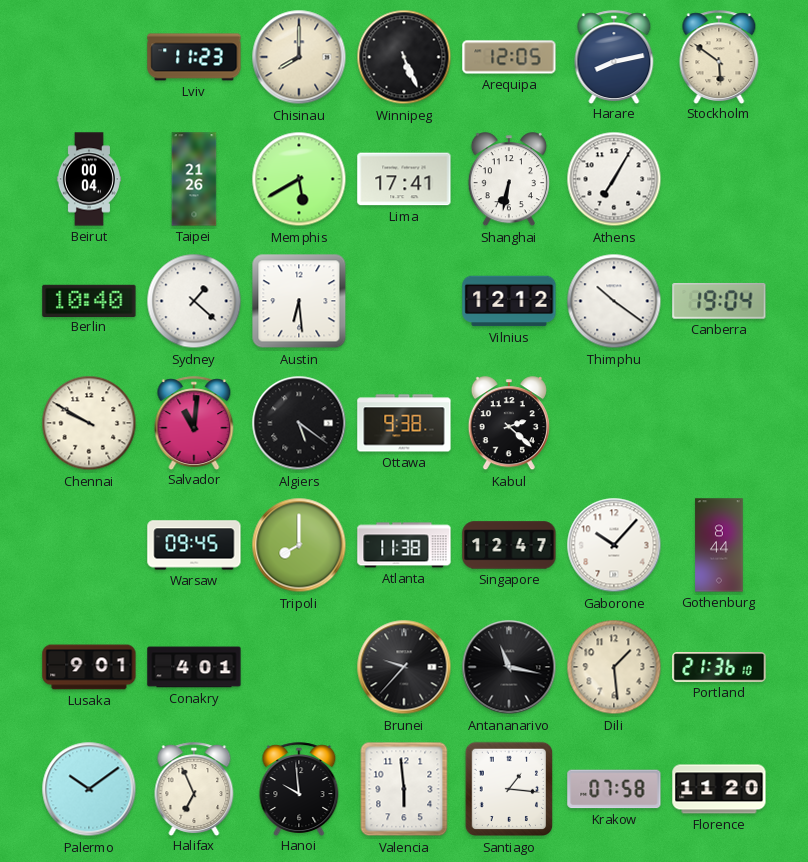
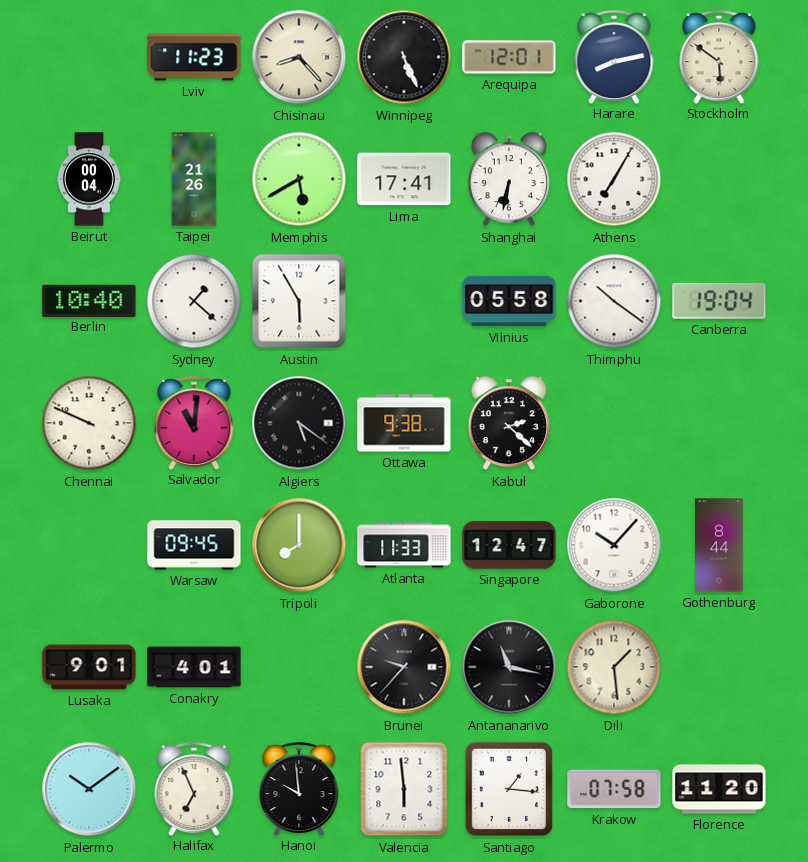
Chisinau: 8:00 -> 8:23
Arequipa: 12:05 -> 12:01
Austin: 6:29 -> 5:55
Vilnius: 12:12 -> 05:58
Chennai: 9:50 -> 9:49
Atlanta: 11:38 -> 11:33
Portland: 21:36 -> none
